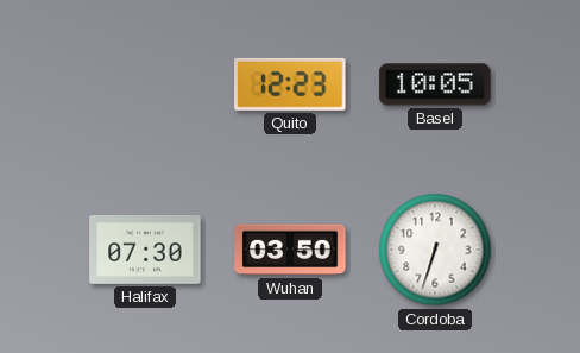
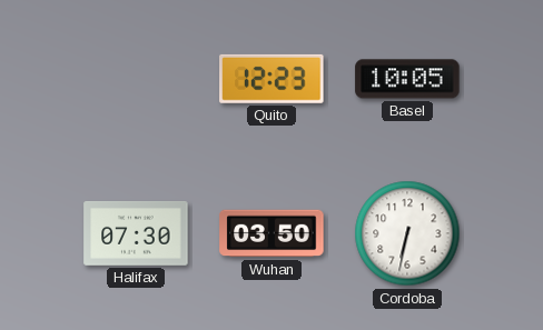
Cordoba: 6:33 -> 6:32
